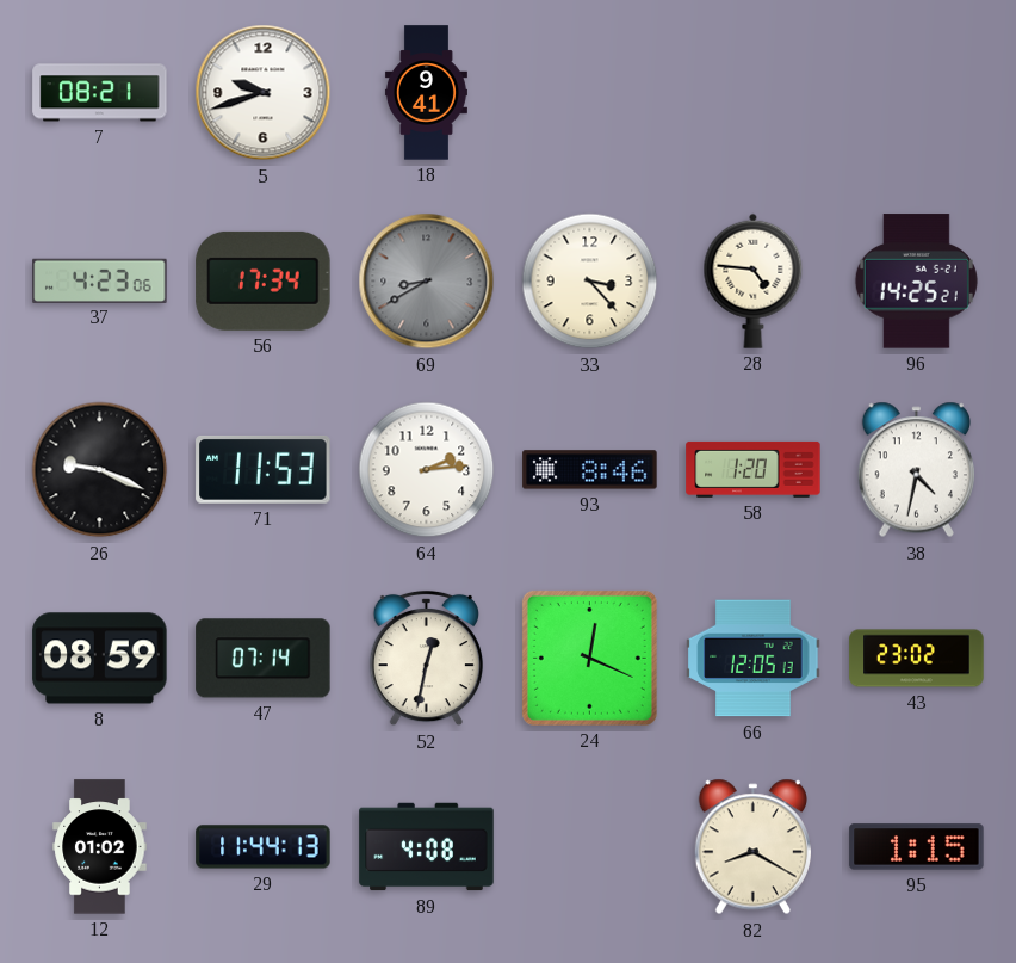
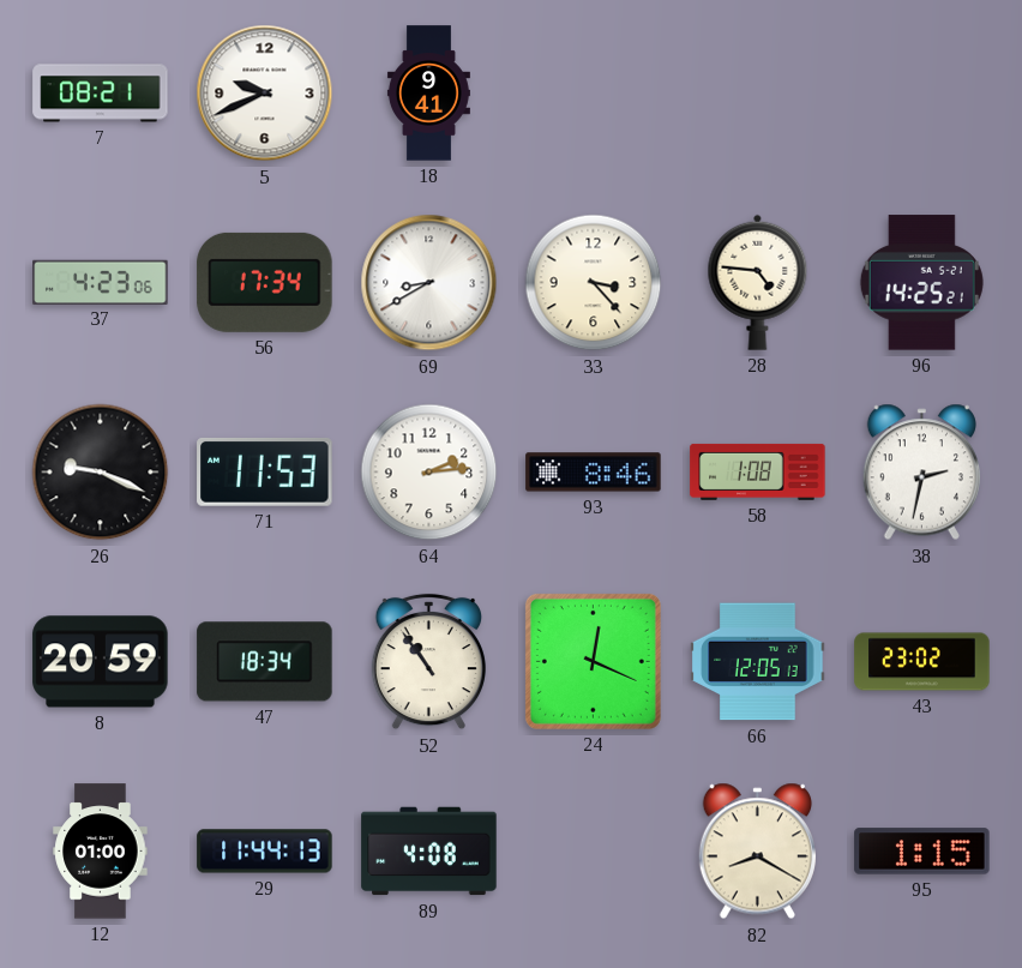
5: 9:42 -> 9:41
69 dial: grey -> white
58: 1:20 -> 1:08
38: 4:32 -> 2:32
8: 08:59 -> 20:59
47: 07:14 -> 18:34
52: 12:32 -> 10:54
12: 01:02 -> 01:00
